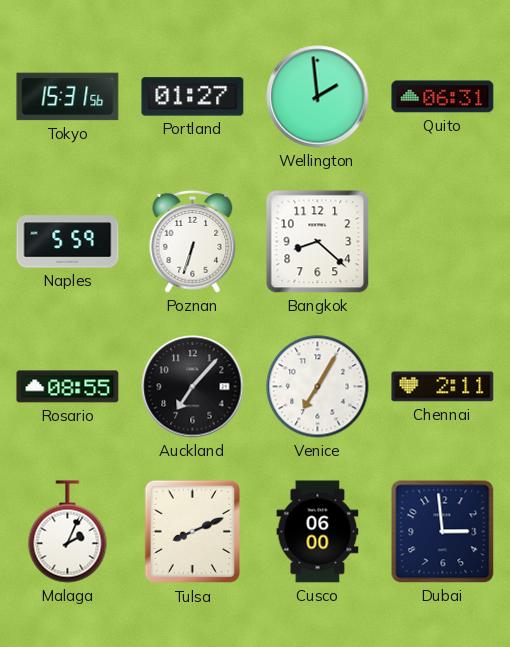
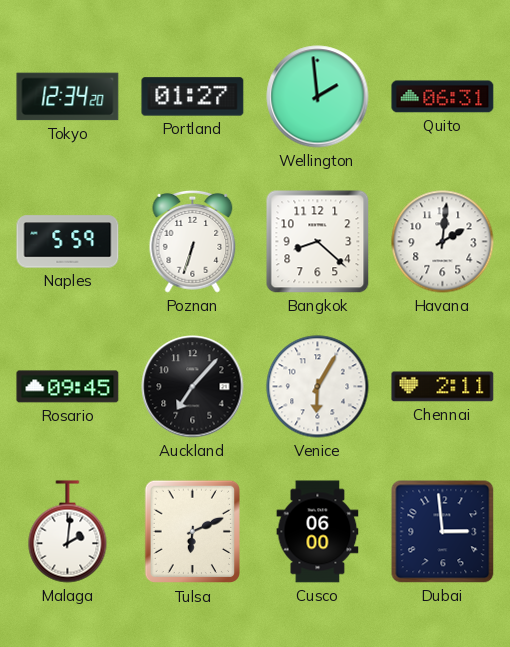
Tokyo: 15:31 -> 12:34
Havana: none -> 2:01
Rosario: 08:55 -> 09:45
Venice: 7:05 -> 6:05
Malaga: 2:04 -> 2:01
Tulsa: 8:11 -> 6:11
